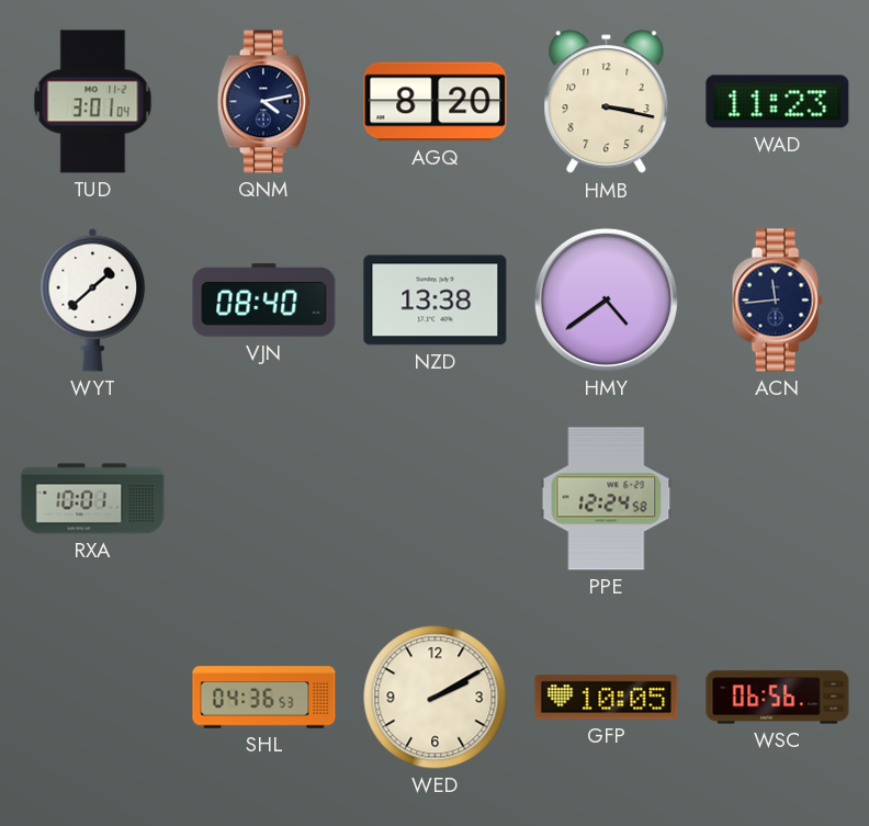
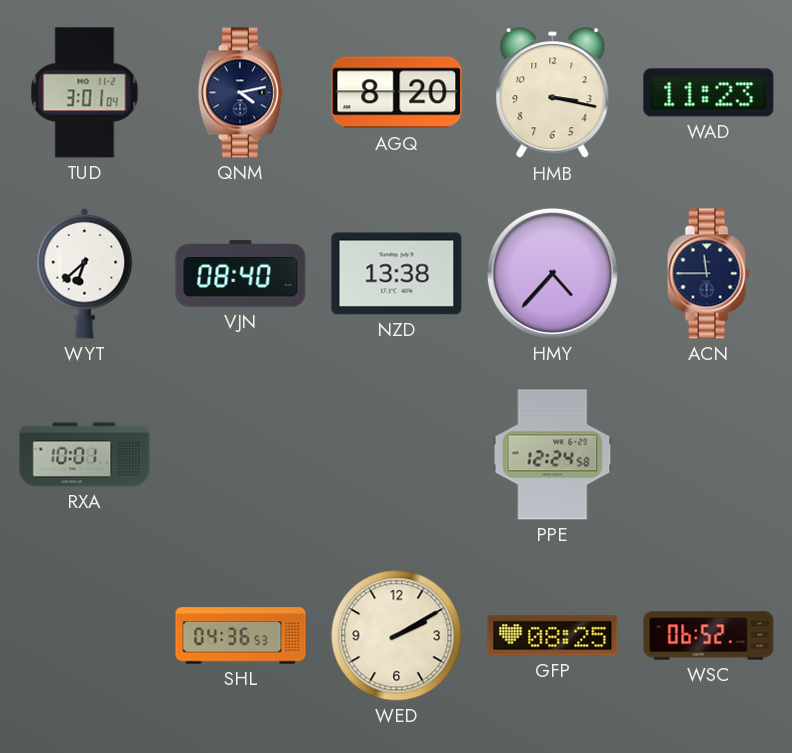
WYT: 1:38 -> 6:38
HMY: 4:39 -> 4:37
ACN: 11:44 -> 11:45
GFP: 10:05 -> 08:25
WSC: 06:56 -> 06:52
